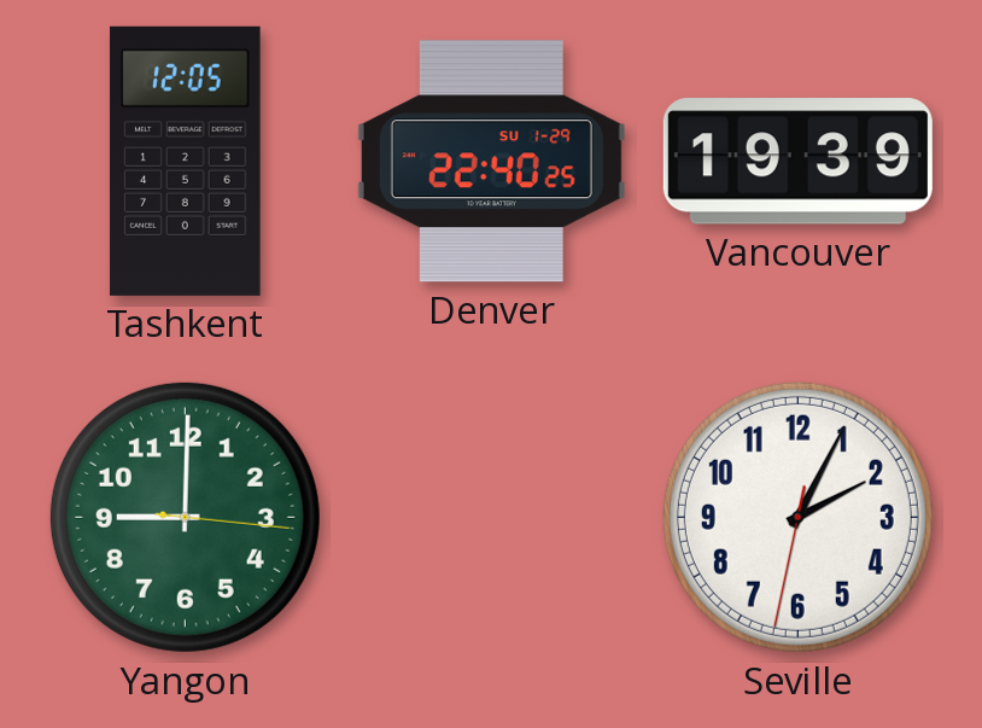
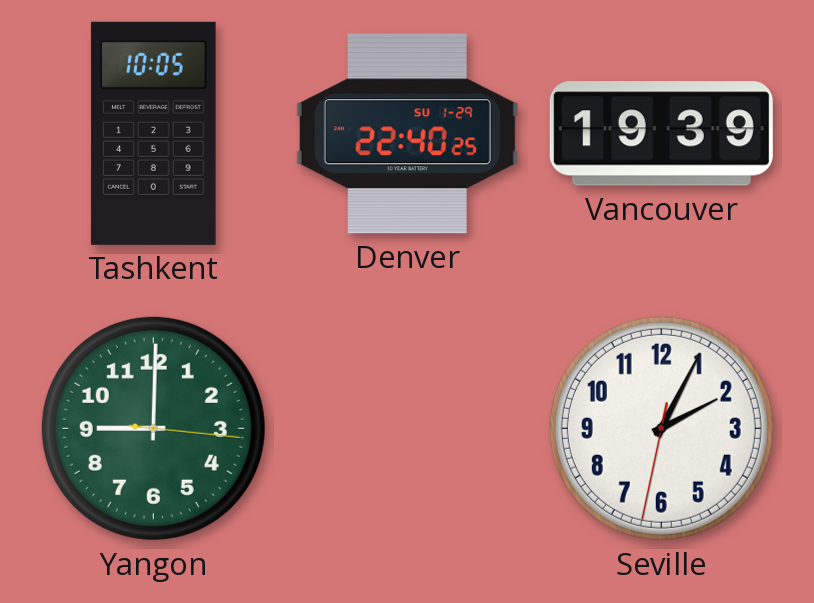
Tashkent: 12:05 -> 10:05
